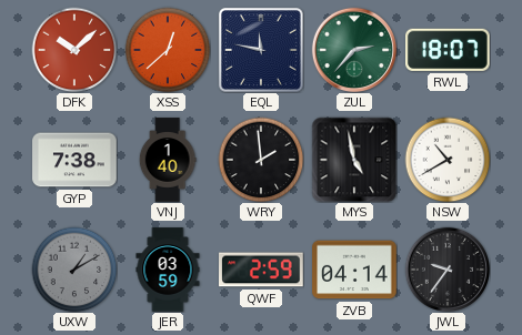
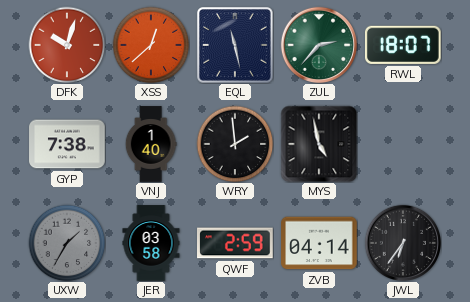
DFK: 10:08 -> 10:03
EQL: 11:47 -> 11:28
NSW: 10:40 -> none
UXW: 1:10 -> 1:35
JER: 03:59 -> 03:58
JWL: 9:36 -> 6:36
